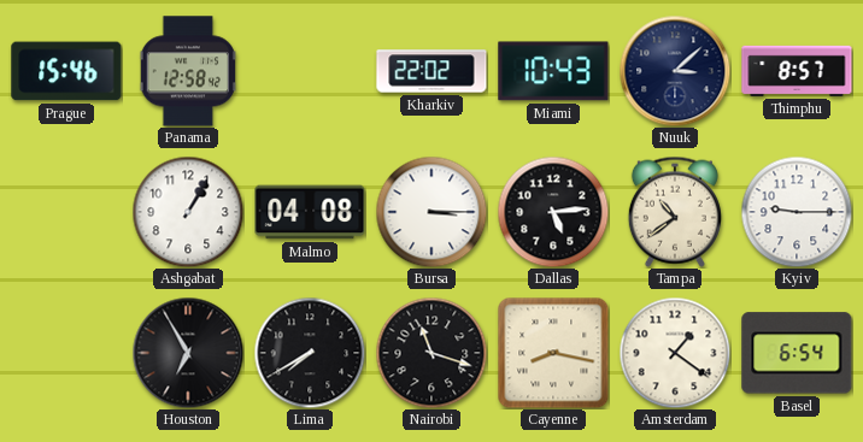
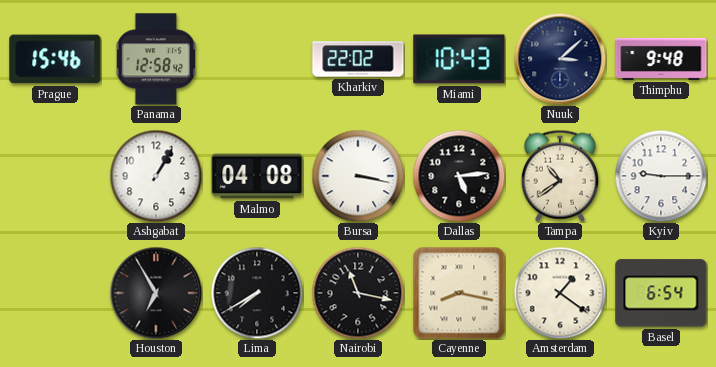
Thimphu: 8:57 -> 9:48
Bursa: 3:15 -> 3:17
Nairobi: 11:18 -> 11:17
